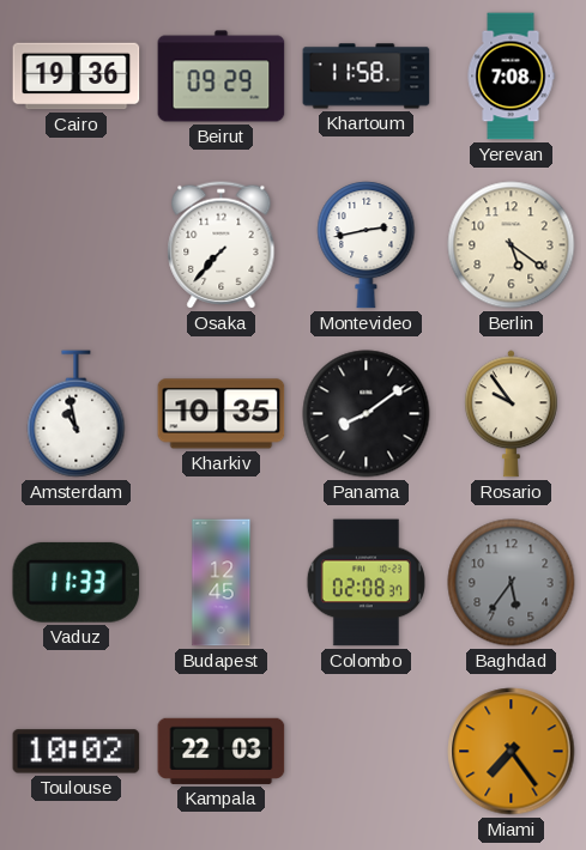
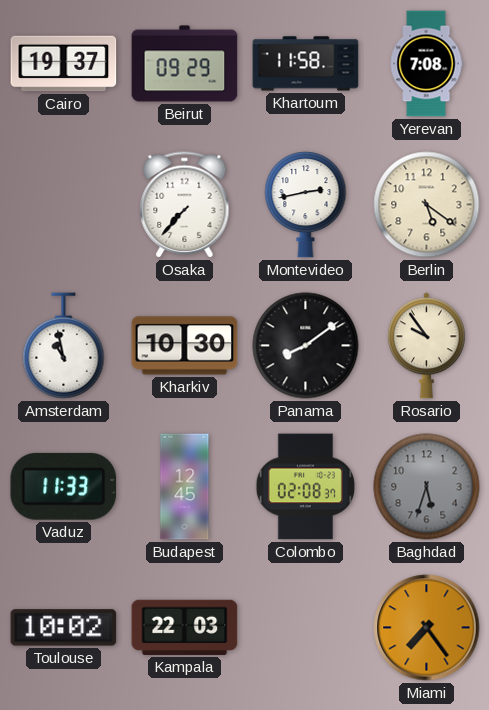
Cairo: 19:36 -> 19:37
Kharkiv: 10:35 -> 10:30
Baghdad: 5:36 -> 5:33
